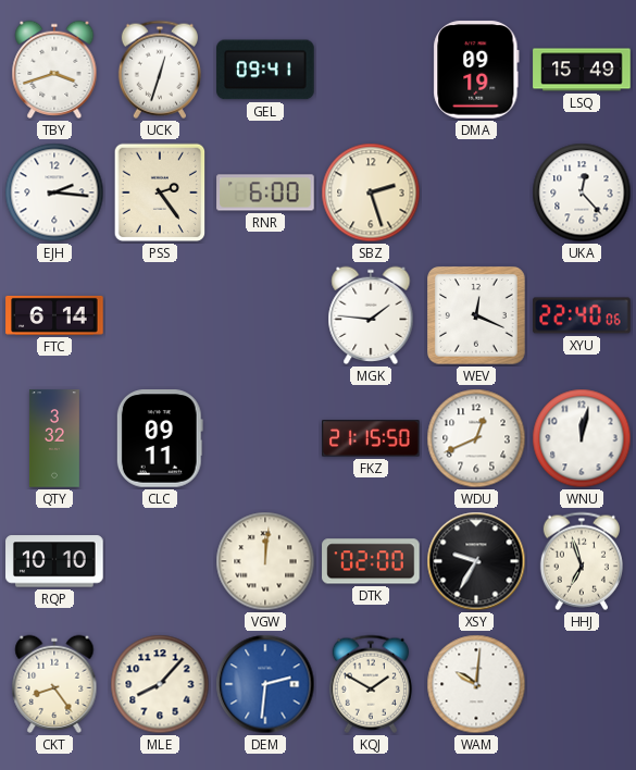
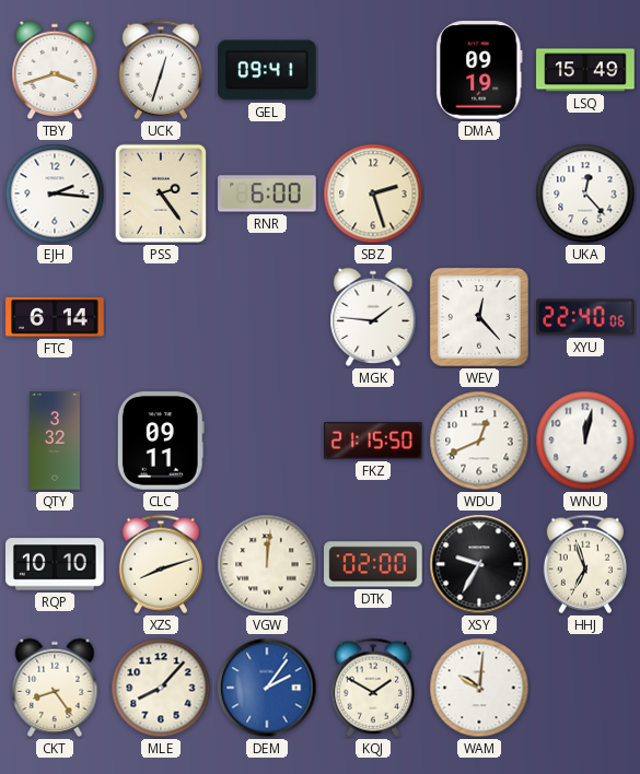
WEV: 12:19 -> 12:23
XZS: none -> 8:12
DEM: 2:31 -> 2:06
